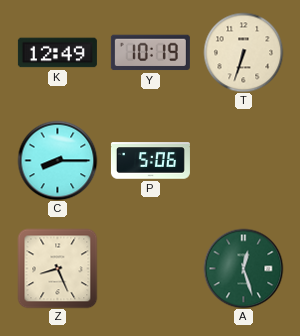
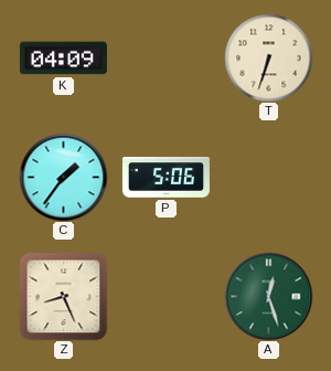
K: 12:49 -> 04:09
Y: 10:19 -> none
C: 8:15 -> 1:36
